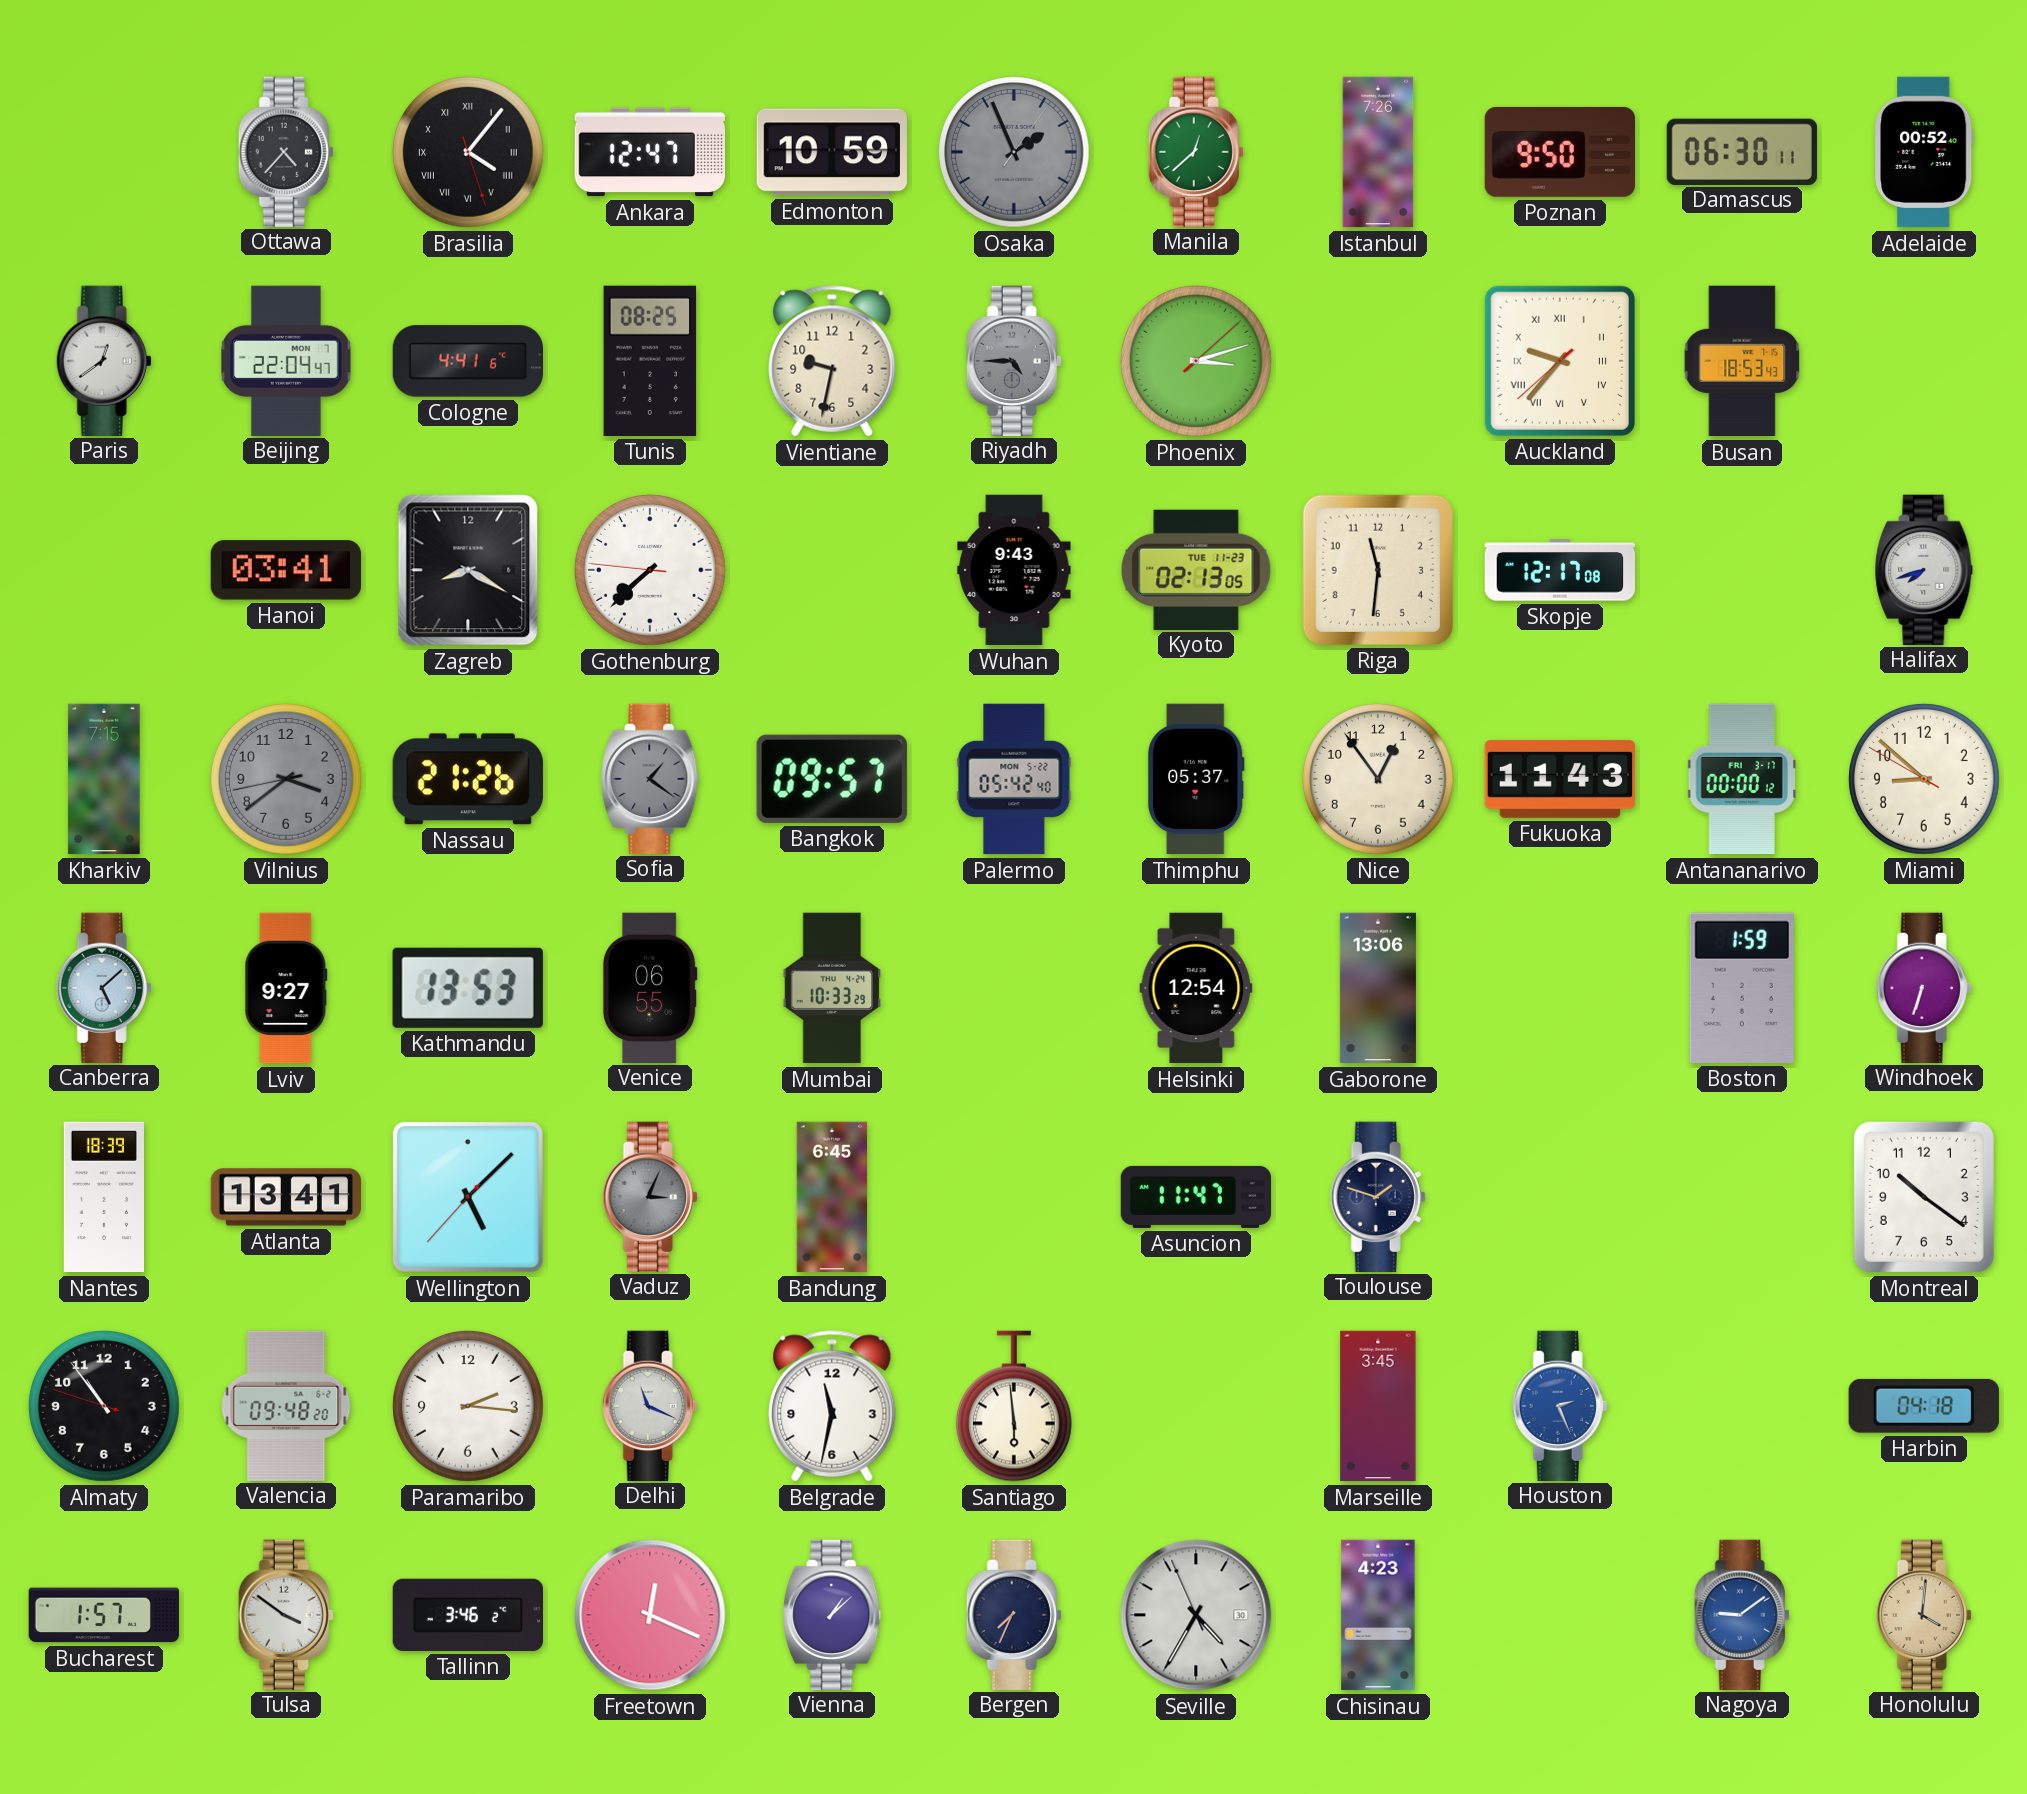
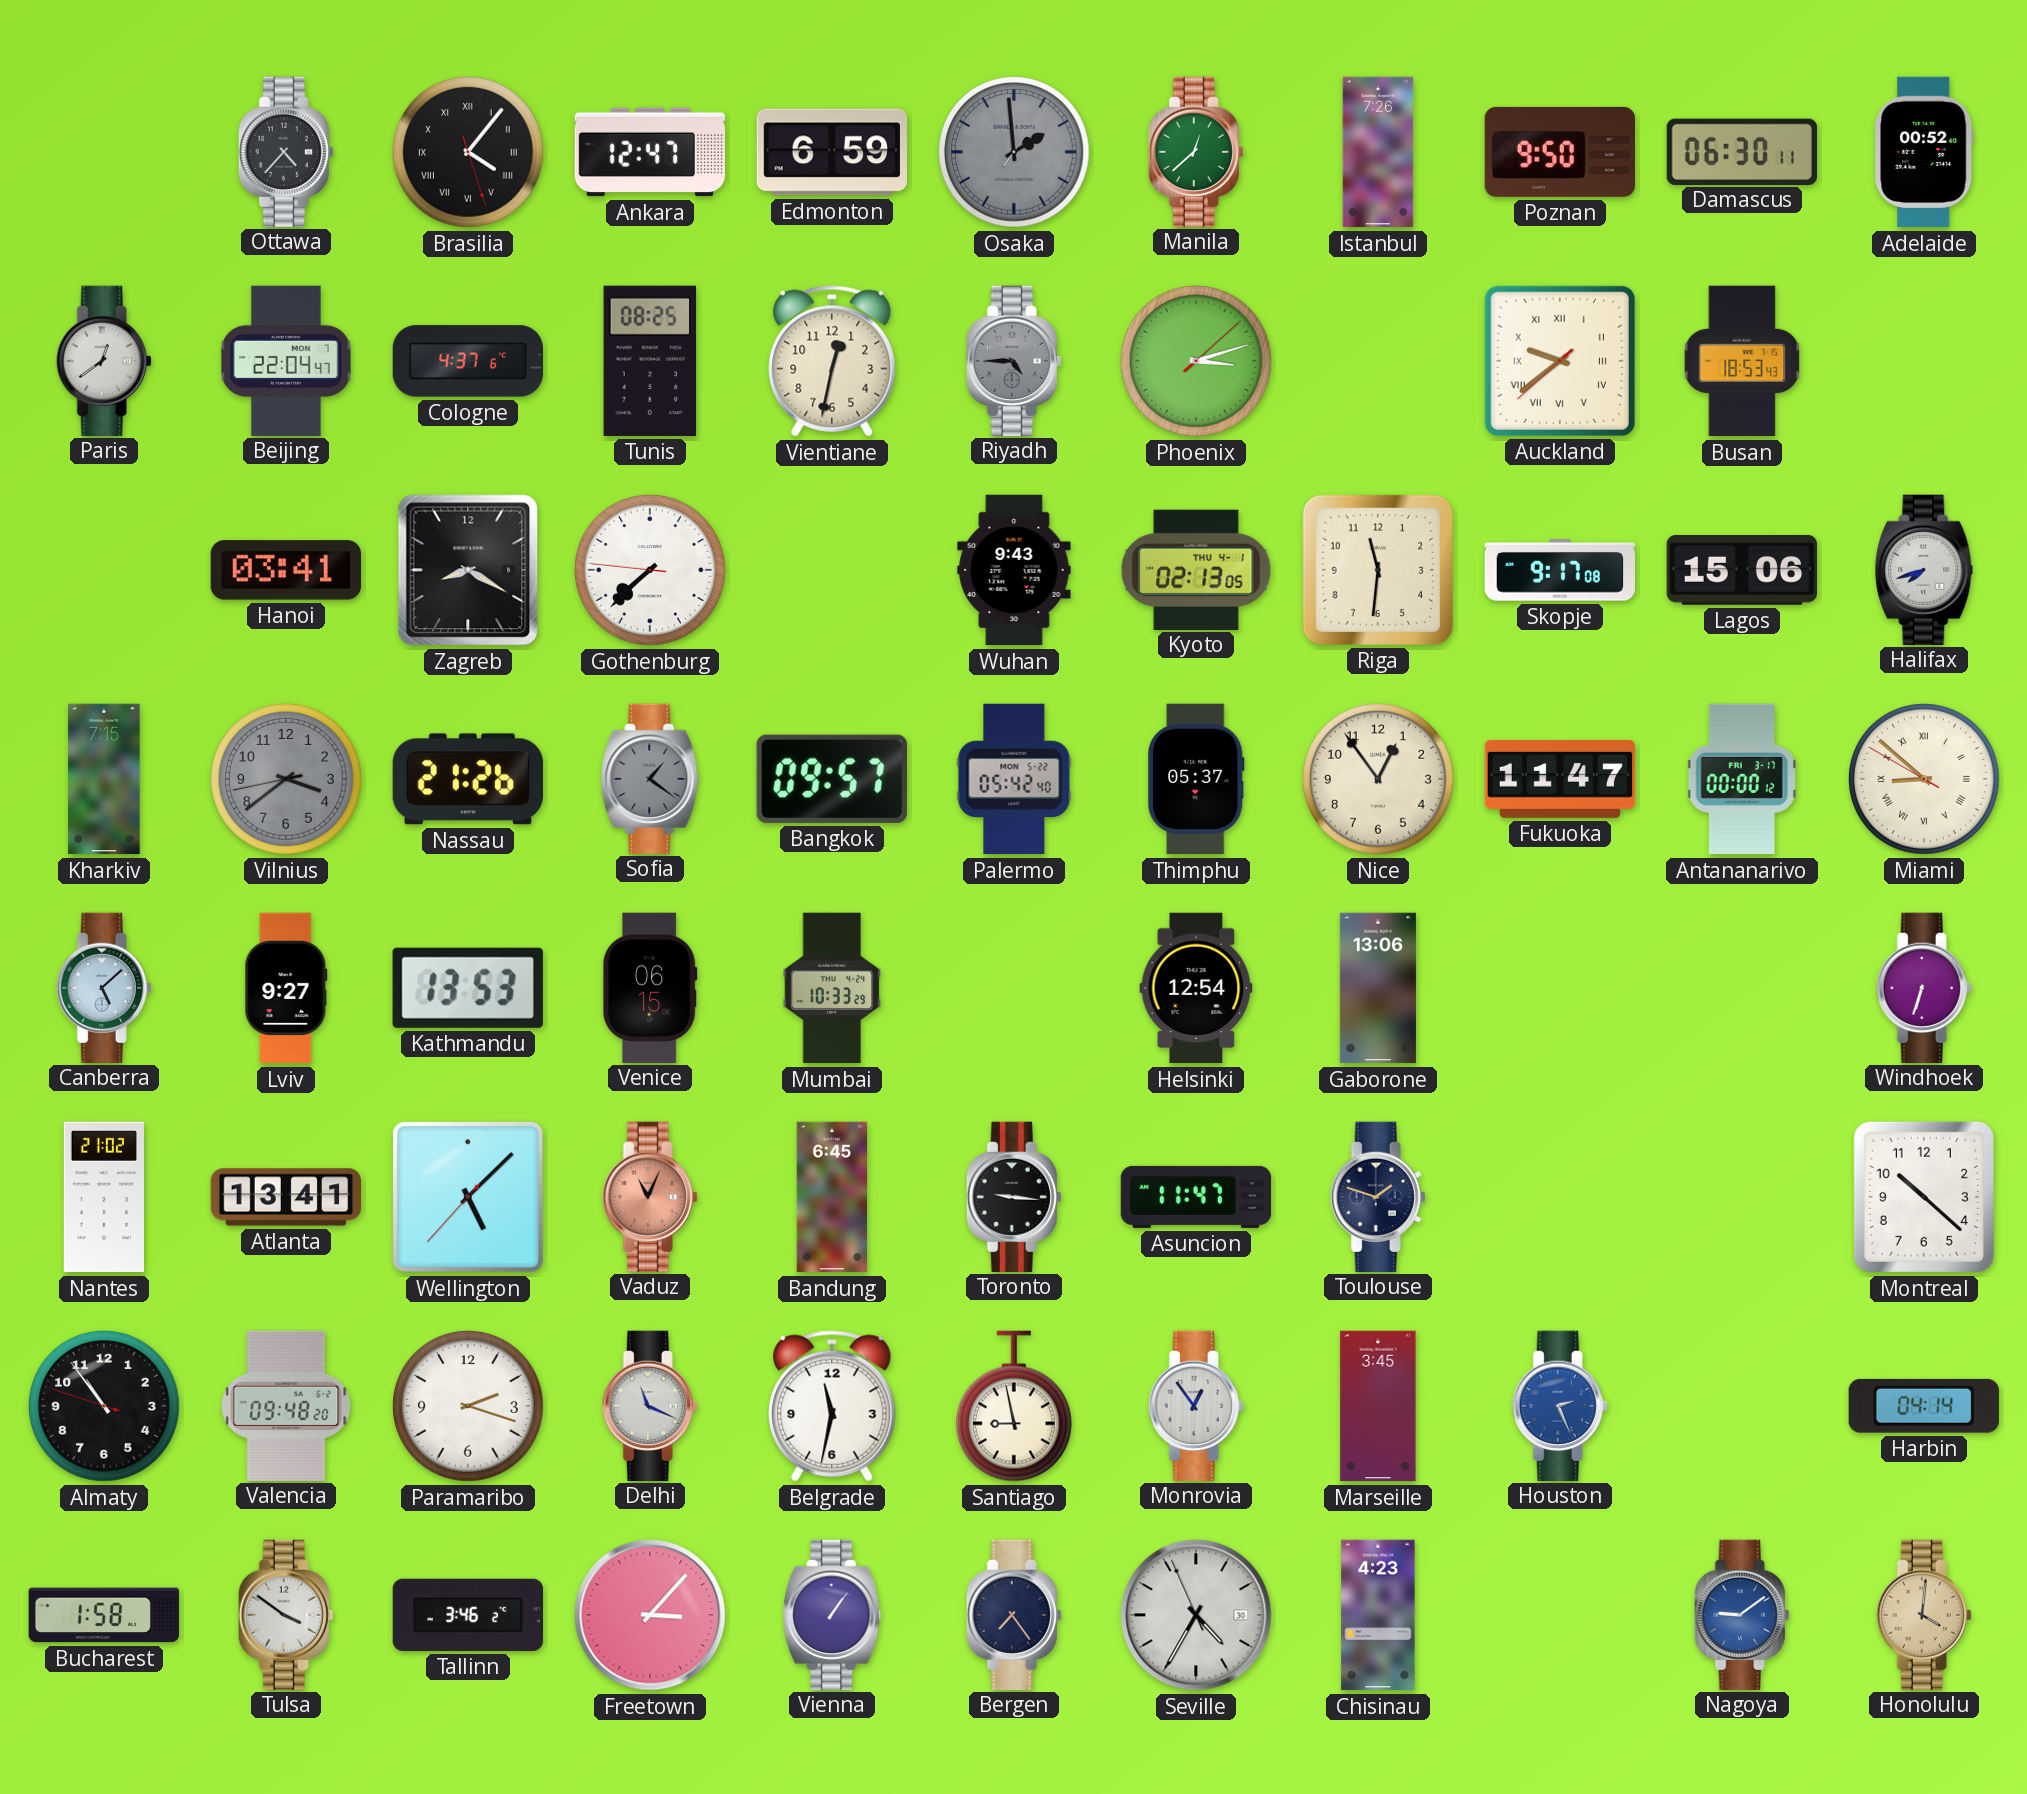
Edmonton: 10:59 -> 6:59
Osaka: 1:56 -> 1:59
Cologne: 4:41 -> 4:37
Vientiane: 9:32 -> 12:32
Auckland: 9:36 -> 9:38
Kyoto date: TUE 11-23 -> THU 4-1
Skopje: 12:17 -> 9:17
Lagos: none -> 15:06
Fukuoka: 11:43 -> 11:47
Miami numerals: Arabic -> Roman
Venice: 06:55 -> 06:15
Boston: 1:59 -> none
Nantes: 18:39 -> 21:02
Vaduz: 3:04 -> 11:04
Vaduz dial: grey -> salmon
Toronto: none -> 9:16
Montreal: 10:21 -> 10:22
Paramaribo: 2:16 -> 2:18
Santiago: 5:59 -> 8:58
Monrovia: none -> 12:54
Harbin: 04:18 -> 04:14
Bucharest: 1:57 -> 1:58
Freetown: 12:19 -> 3:07
Vienna: 1:08 -> 1:06
Bergen: 7:34 -> 7:24
